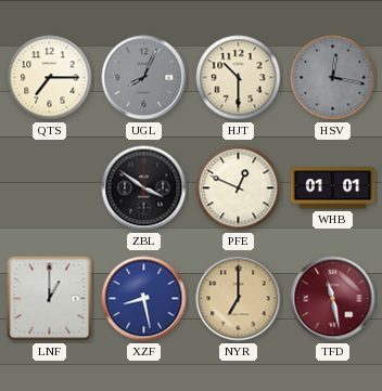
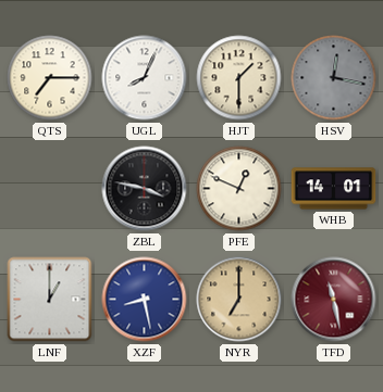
UGL dial: grey -> white
HJT: 10:30 -> 1:30
ZBL: 3:51 -> 3:47
WHB: 01:01 -> 14:01
